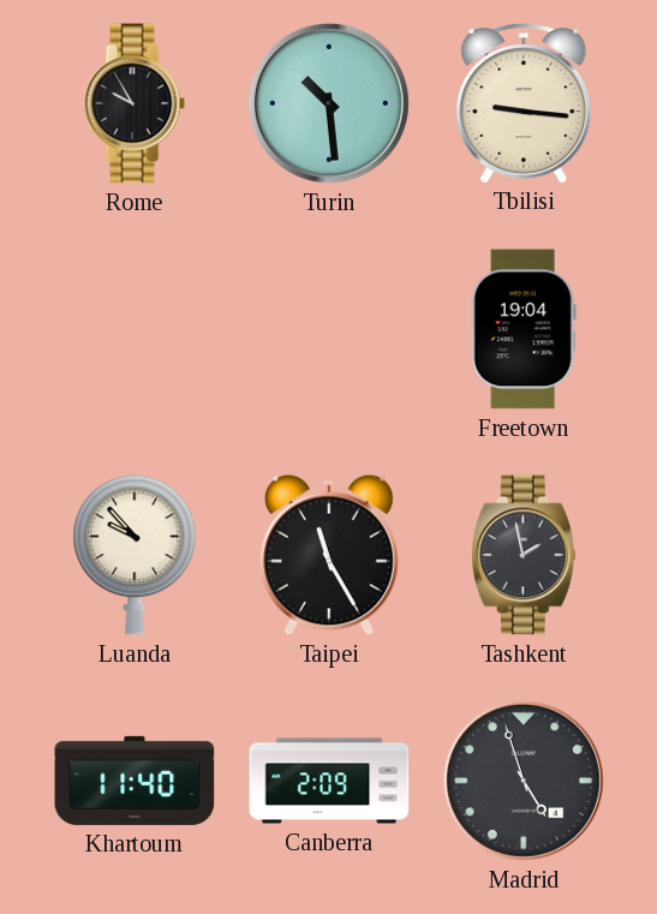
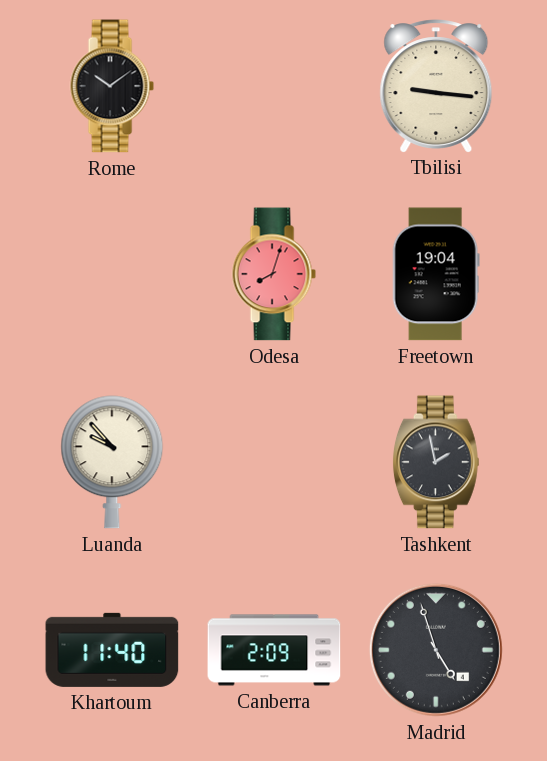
Rome: 9:55 -> 10:09
Turin: 10:29 -> none
Odesa: none -> 8:03
Taipei: 11:25 -> none
